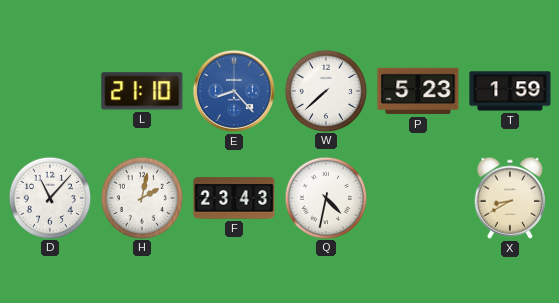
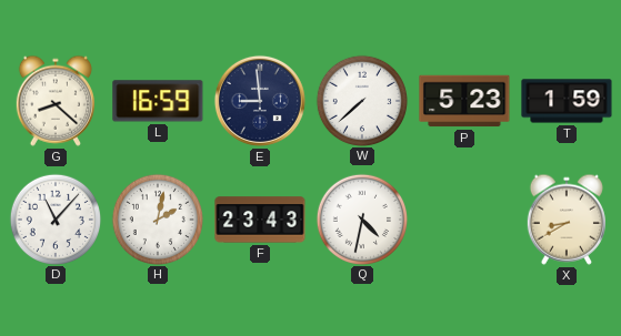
G: none -> 8:22
L: 21:10 -> 16:59
E: 8:23 -> 8:59
E dial: blue -> navy
